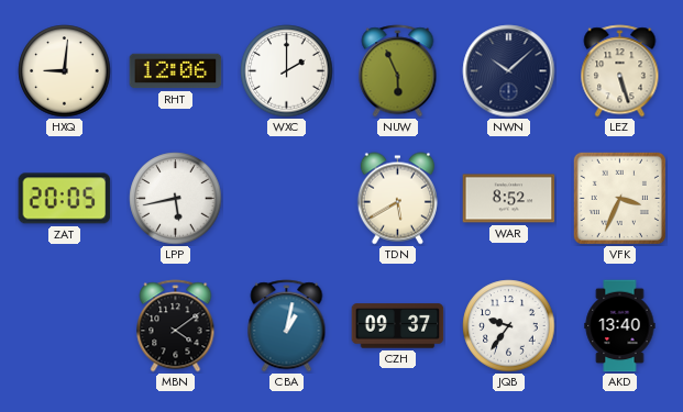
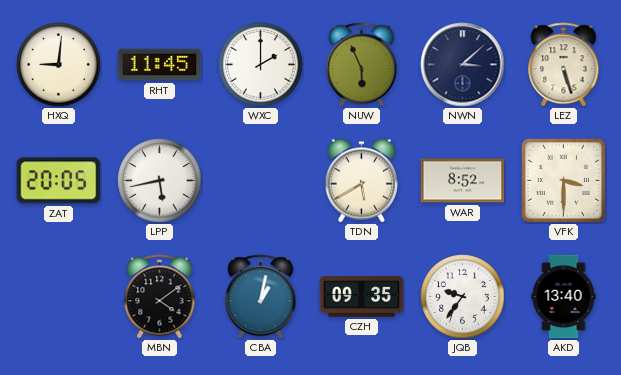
RHT: 12:06 -> 11:45
NWN: 10:08 -> 3:08
VFK: 3:34 -> 3:30
CZH: 09:37 -> 09:35
